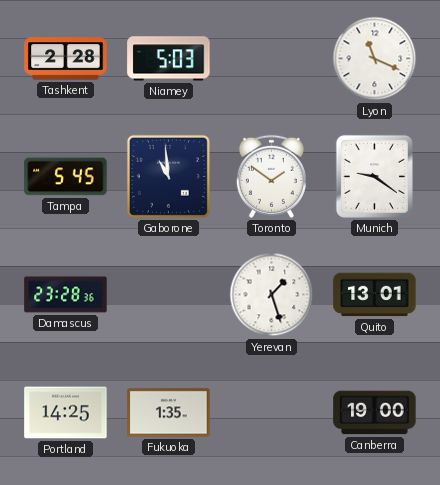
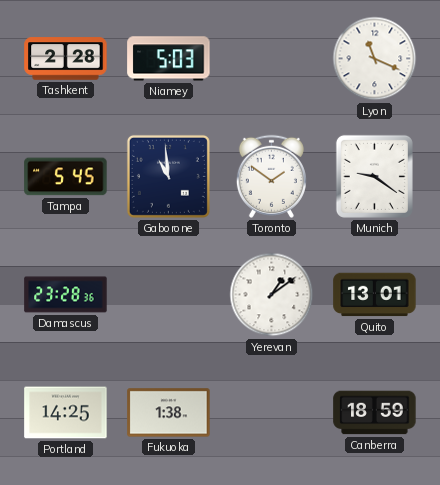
Yerevan: 1:27 -> 1:09
Fukuoka: 1:35 -> 1:38
Canberra: 19:00 -> 18:59
